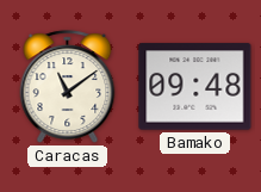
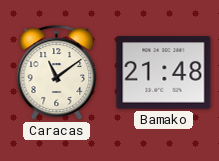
Bamako: 09:48 -> 21:48
